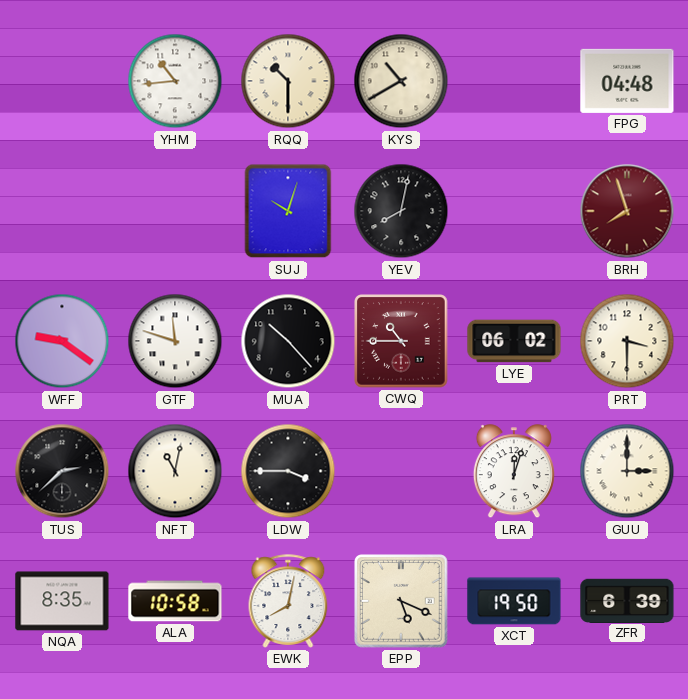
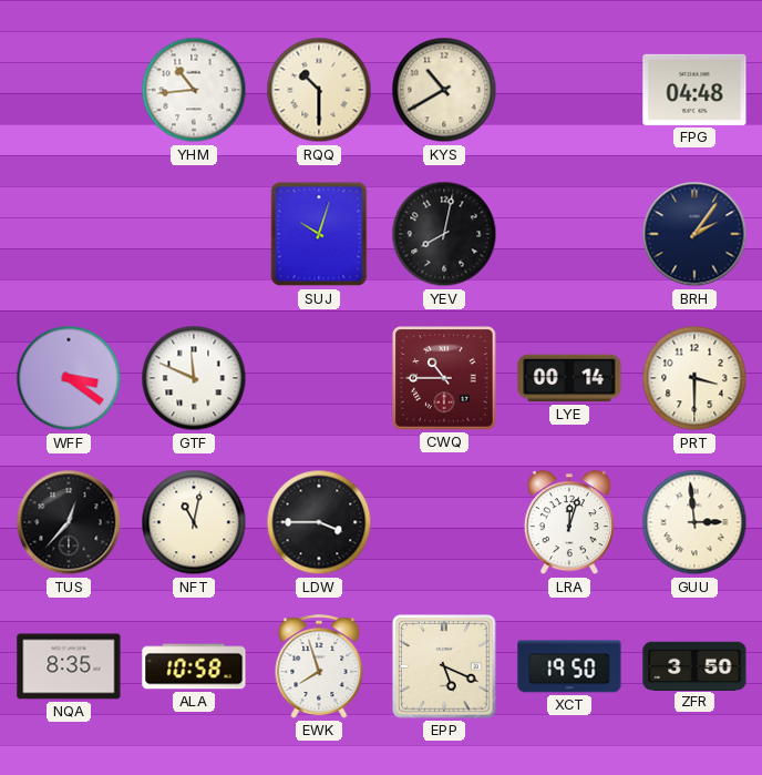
BRH: 7:57 -> 2:06
BRH dial: burgundy -> navy
WFF: 9:21 -> 3:21
GTF: 11:48 -> 11:49
MUA: 10:23 -> none
LYE: 06:02 -> 00:14
TUS: 2:38 -> 12:37
GUU: 3:00 -> 2:59
EWK: 8:02 -> 7:57
ZFR: 6:39 -> 3:50
